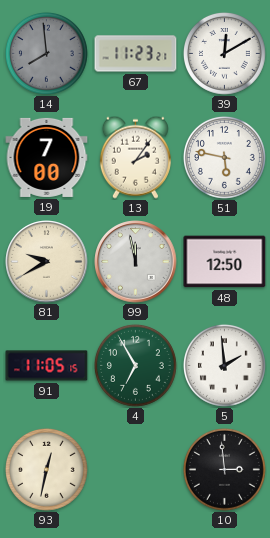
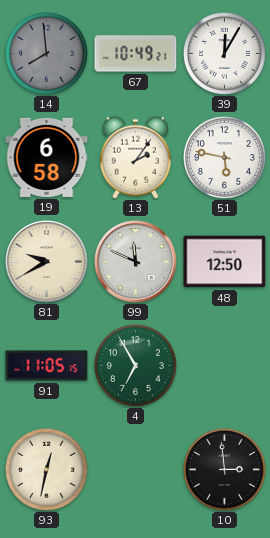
67: 11:23 -> 10:49
39: 12:10 -> 12:05
19: 7:00 -> 6:58
99: 11:58 -> 11:49
5: 1:59 -> none
